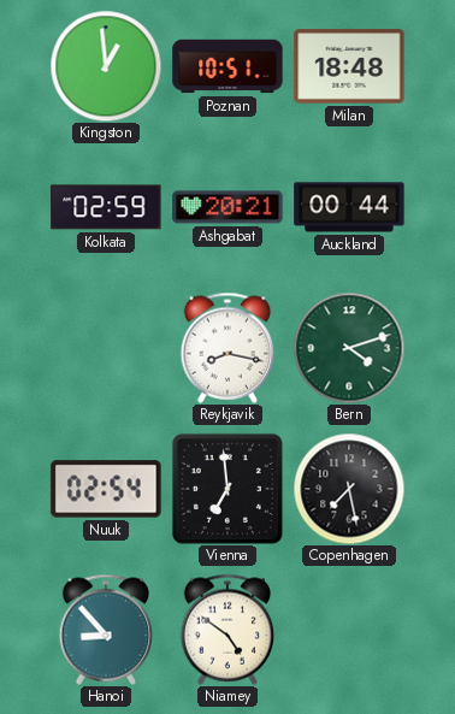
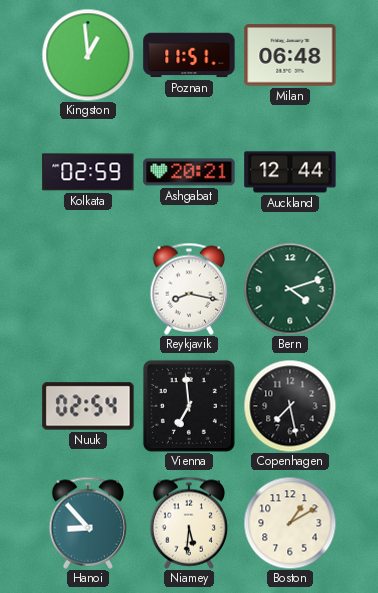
Poznan: 10:51 -> 11:51
Milan: 18:48 -> 06:48
Auckland: 00:44 -> 12:44
Niamey: 4:51 -> 5:31
Boston: none -> 1:10
